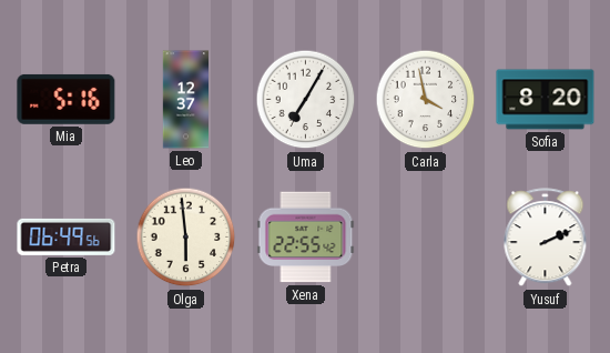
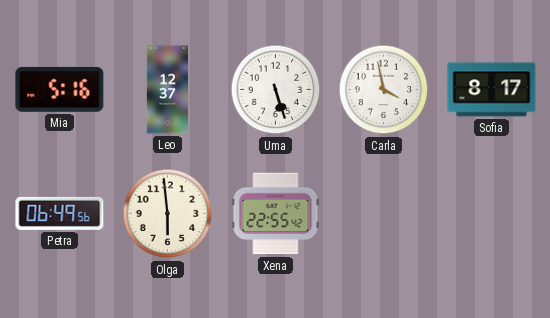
Uma: 7:05 -> 5:27
Sofia: 8:20 -> 8:17
Yusuf: 2:11 -> none
